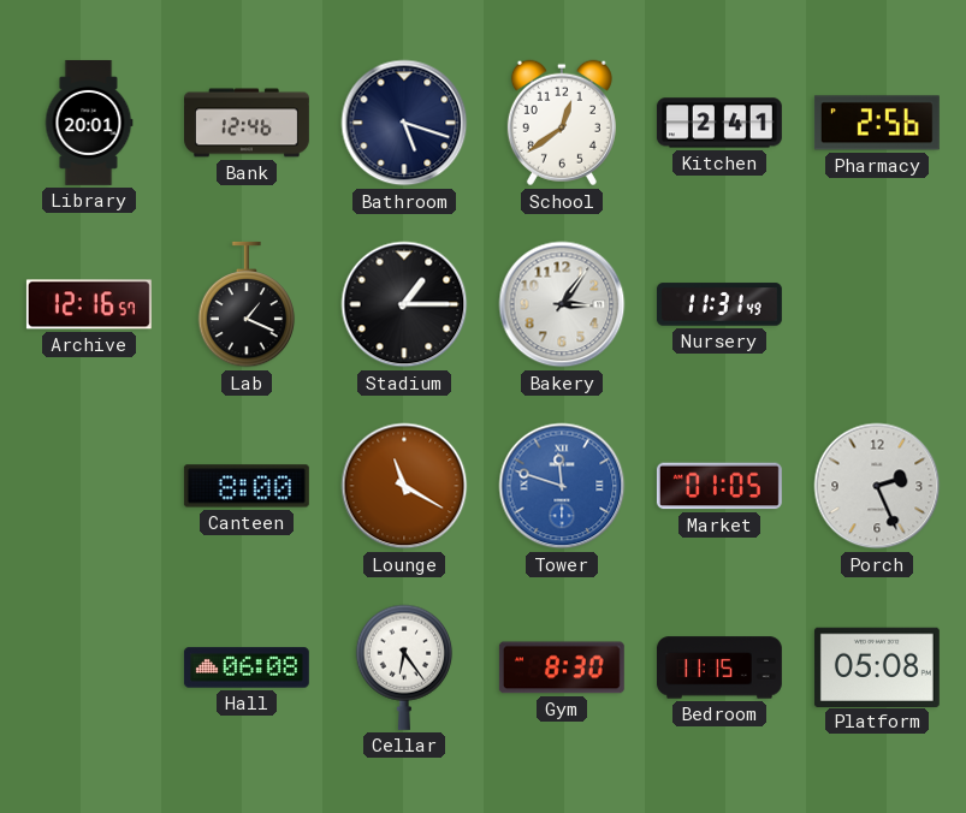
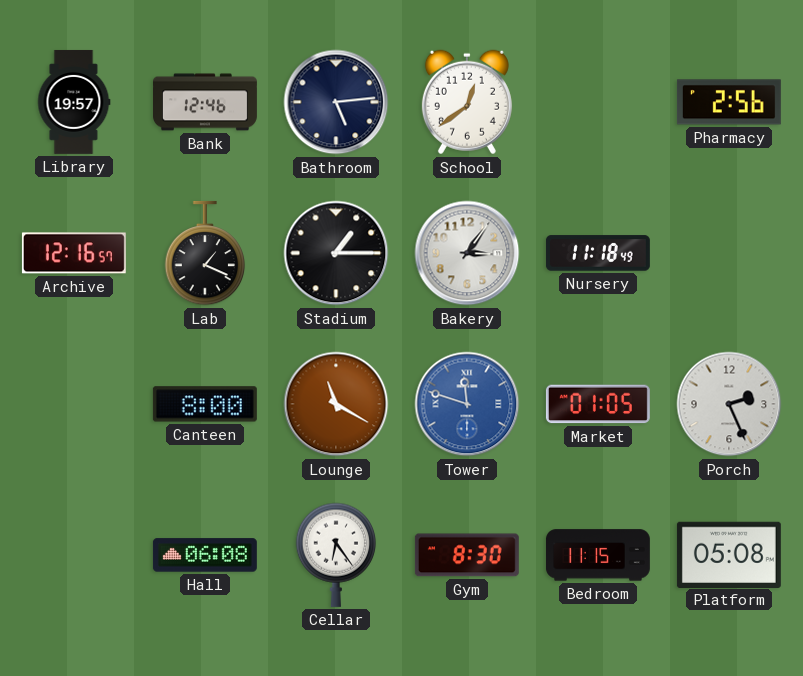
Library: 20:01 -> 19:57
Bathroom: 5:18 -> 5:14
Kitchen: 2:41 -> none
Nursery: 11:31 -> 11:18
